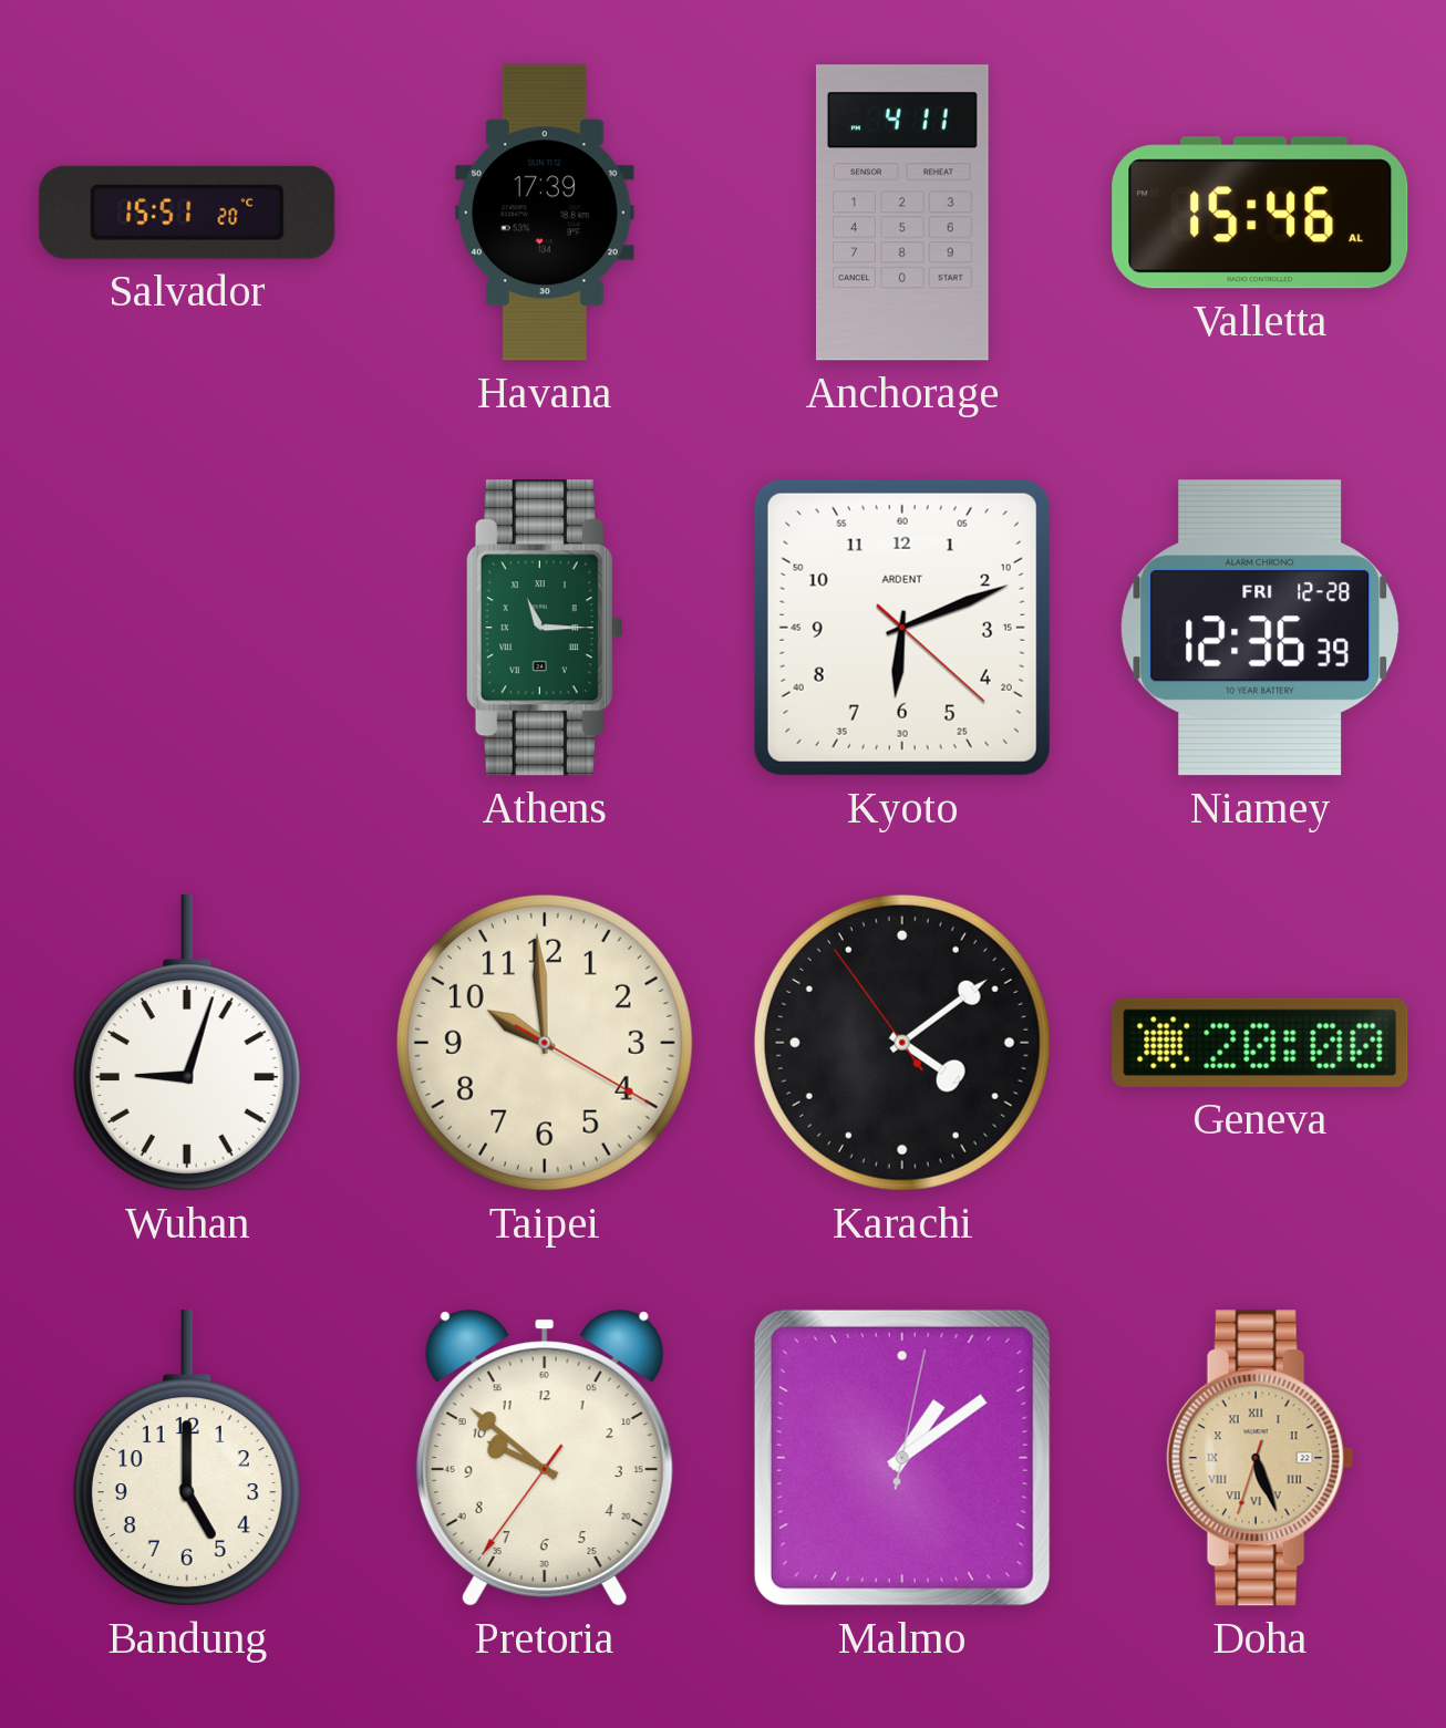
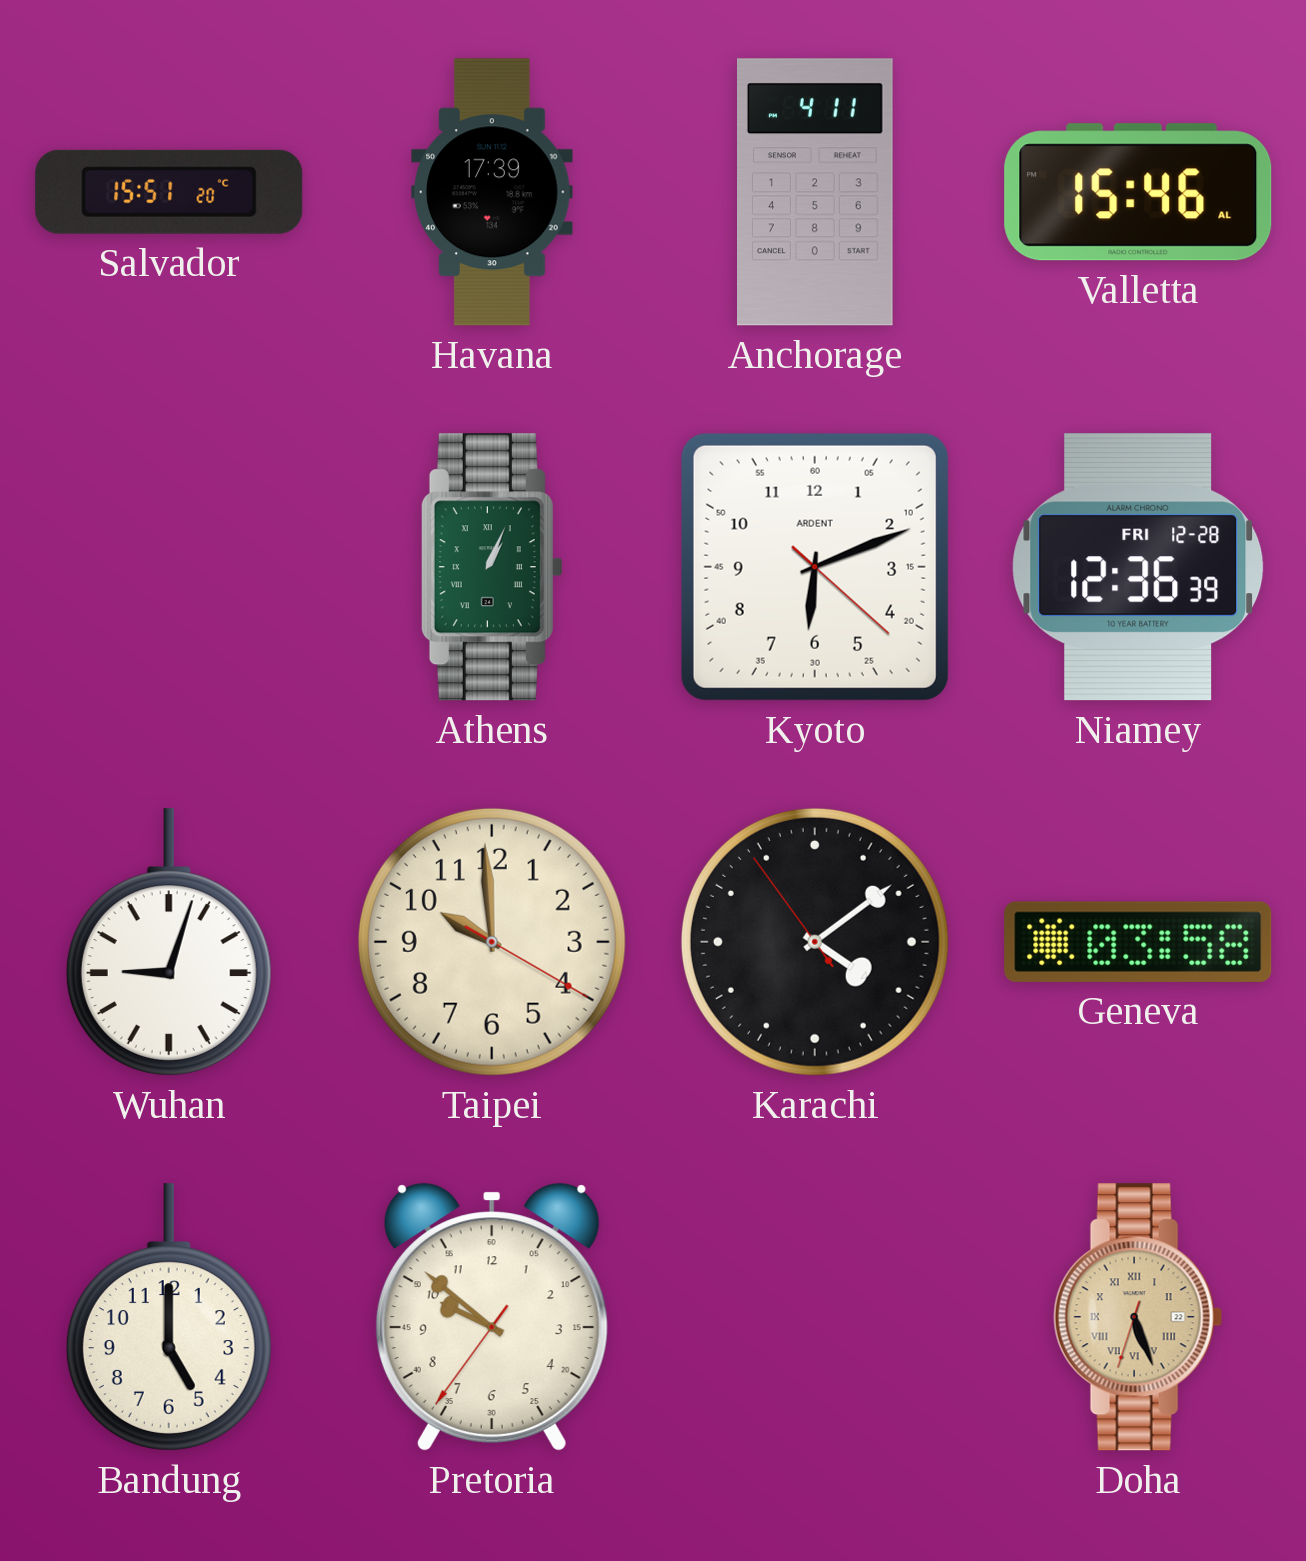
Athens: 11:15 -> 1:04
Geneva: 20:00 -> 03:58
Malmo: 1:09 -> none
